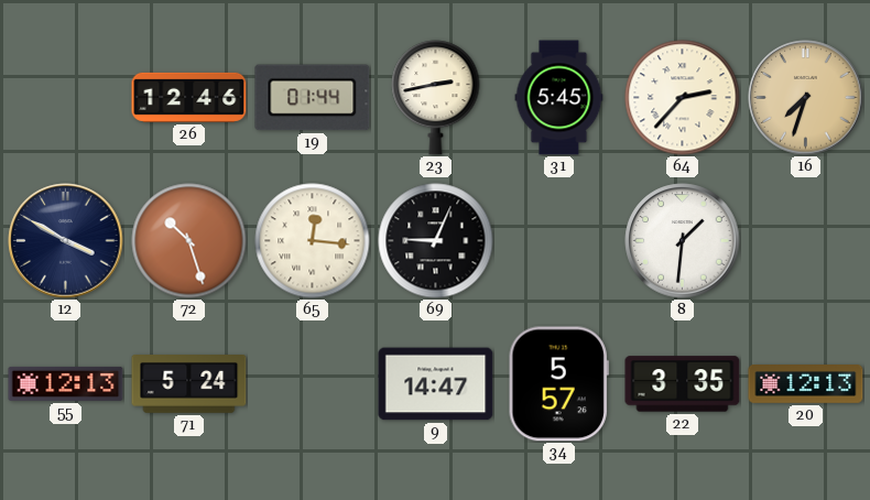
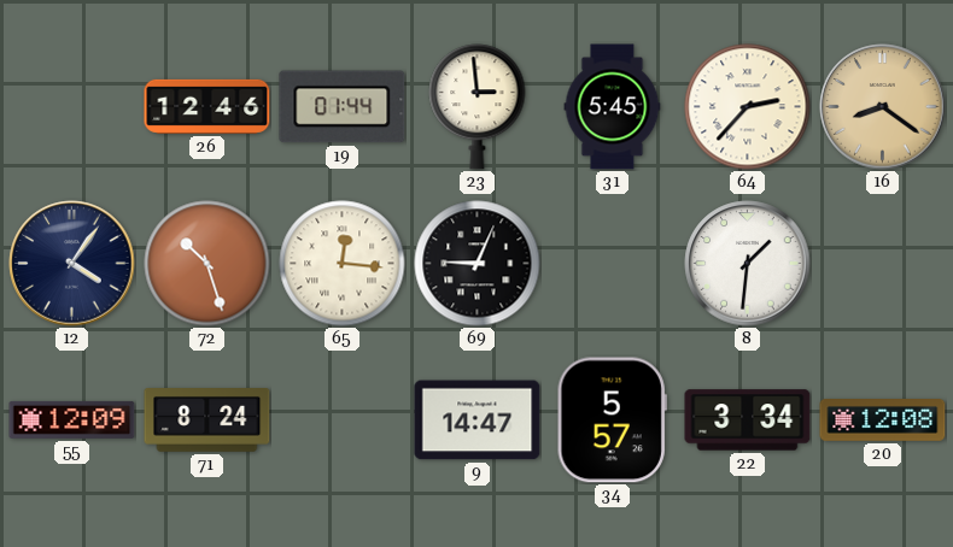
23: 2:43 -> 2:59
16: 7:33 -> 8:21
12: 3:50 -> 4:06
55: 12:13 -> 12:09
71: 5:24 -> 8:24
22: 3:35 -> 3:34
20: 12:13 -> 12:08
